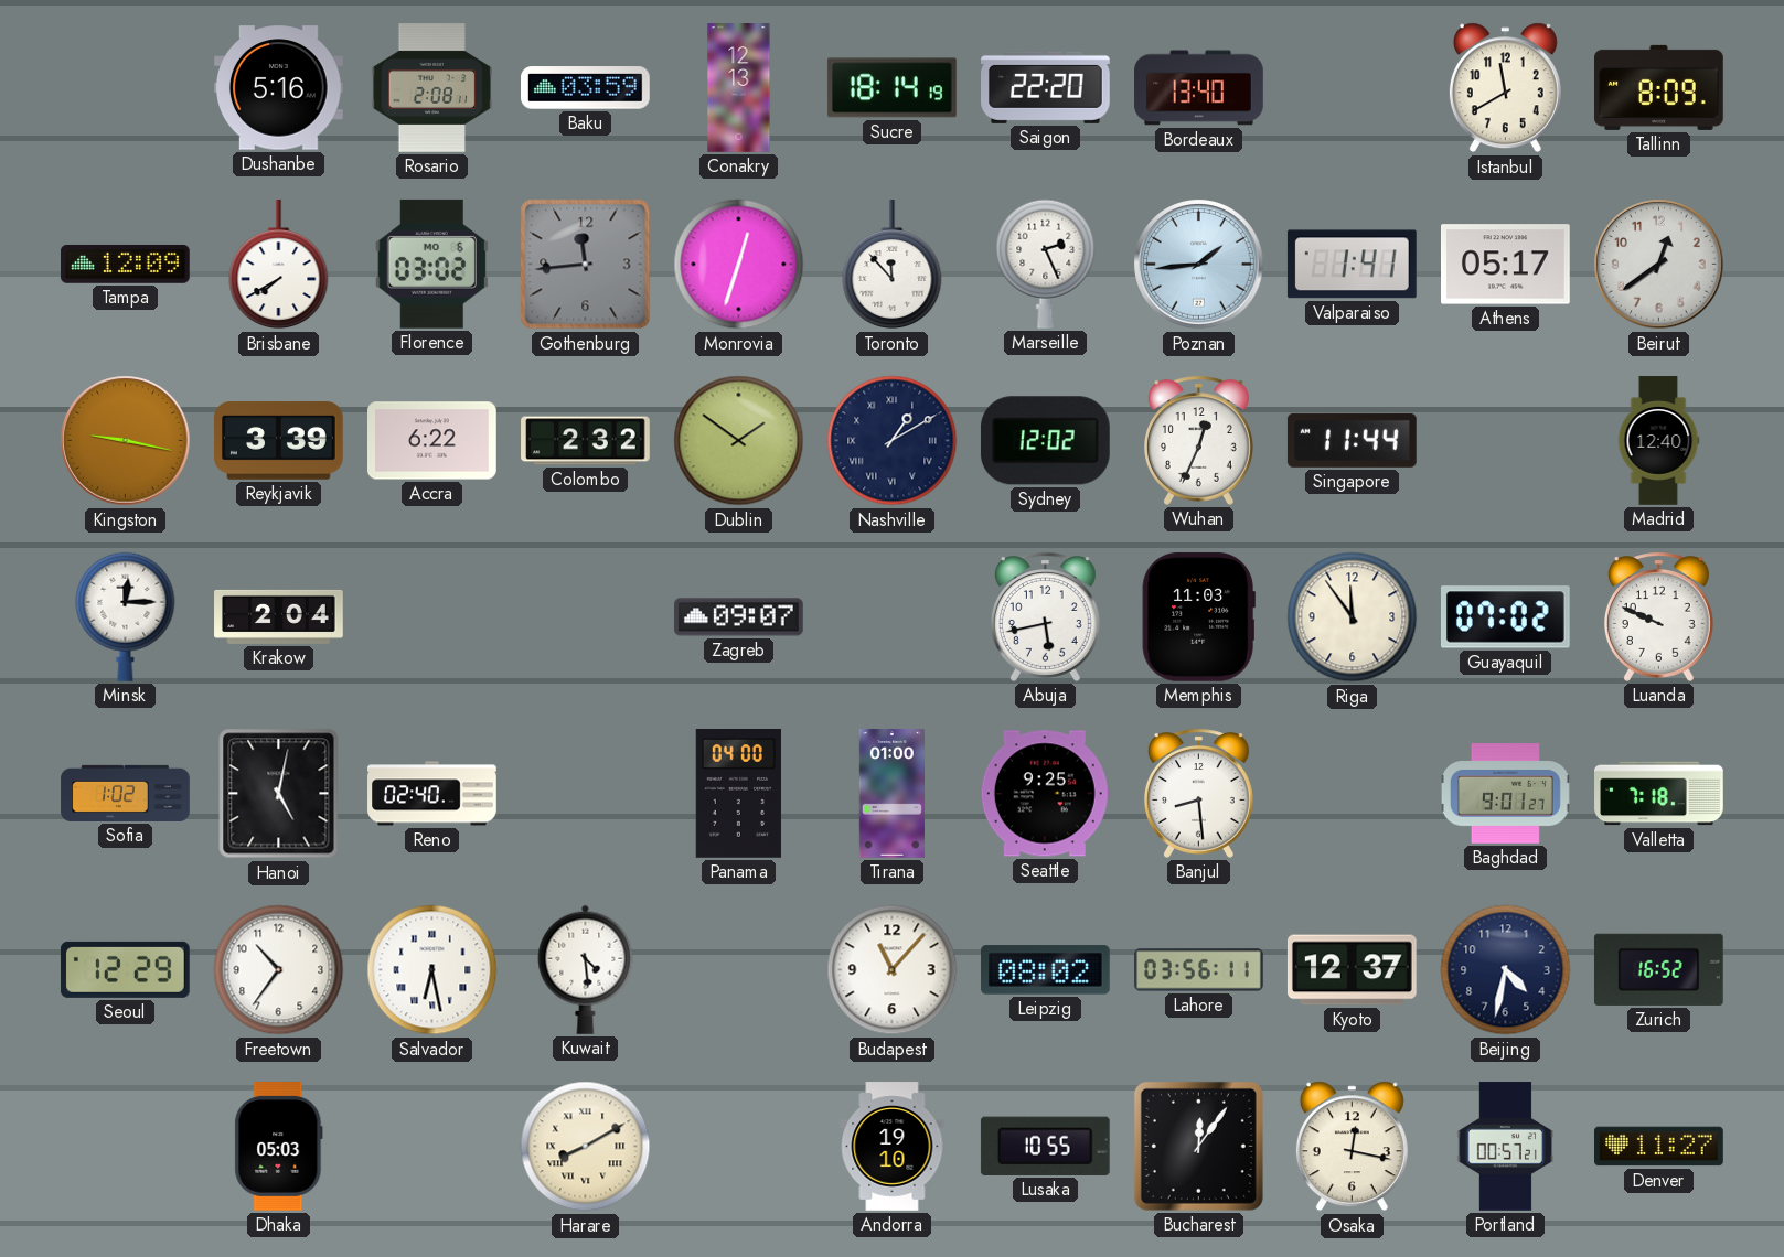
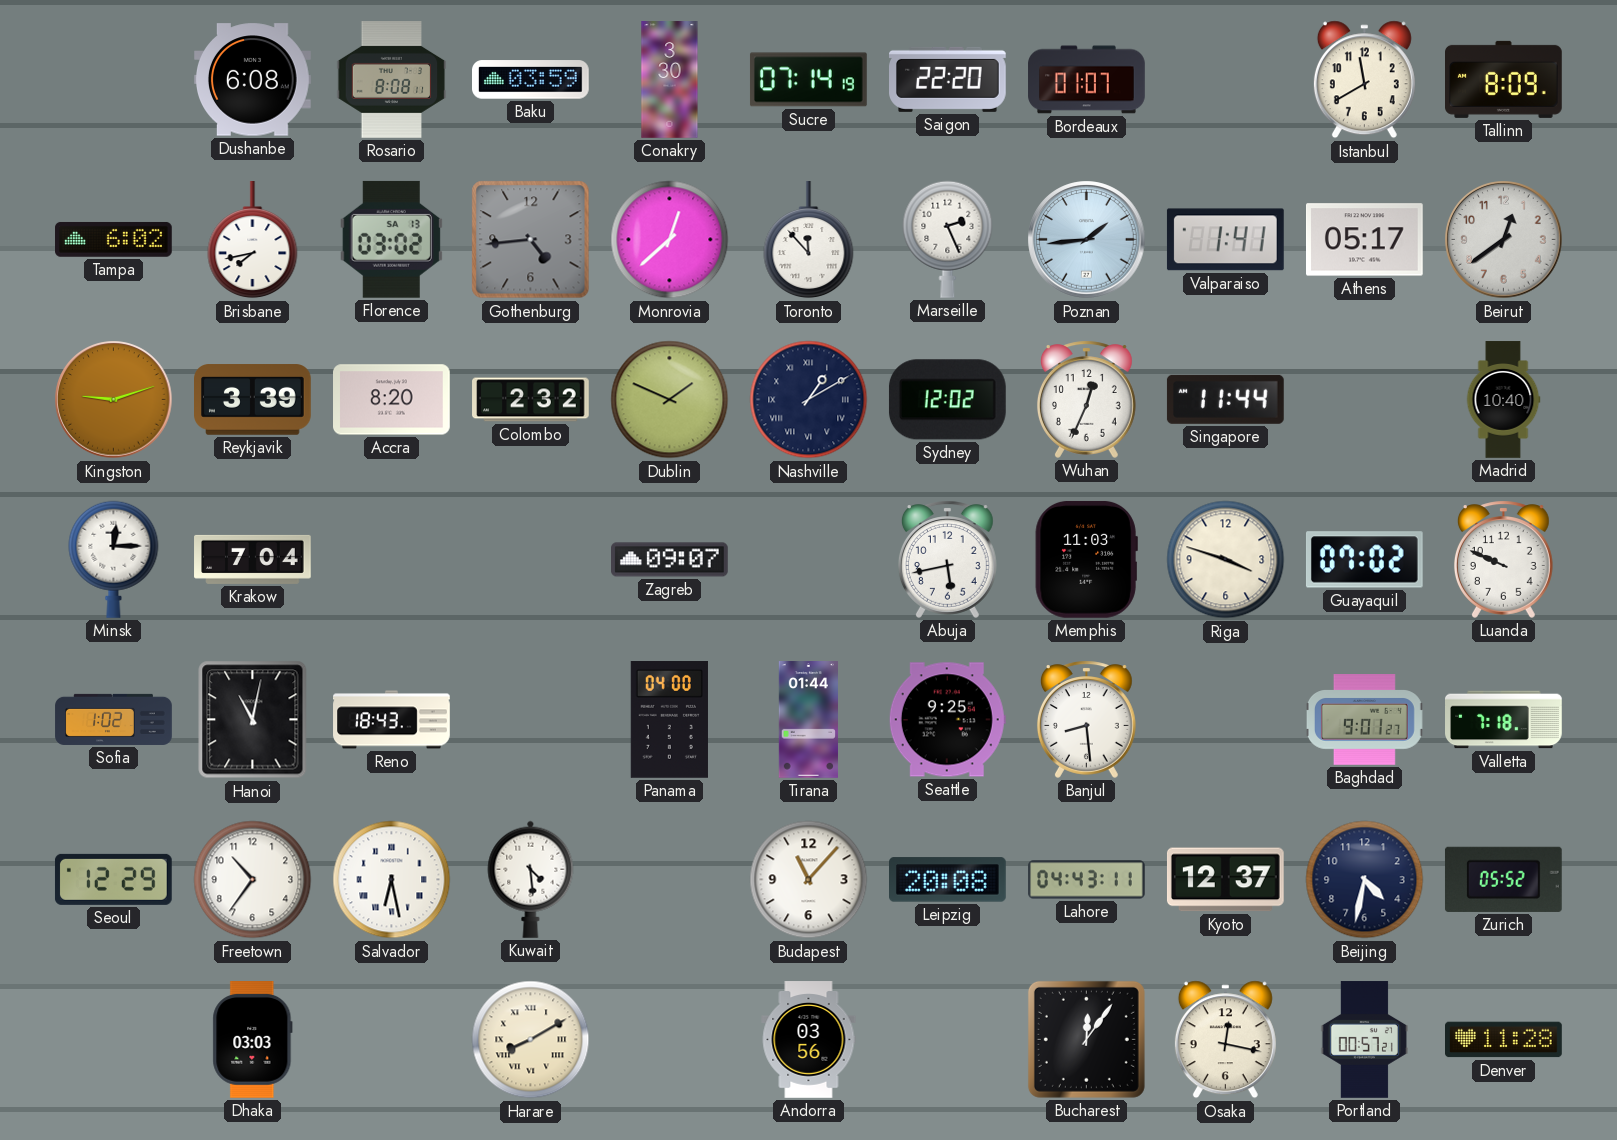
Dushanbe: 5:16 -> 6:08
Rosario: 2:08 -> 8:08
Conakry: 12:13 -> 3:30
Sucre: 18:14 -> 07:14
Bordeaux: 13:40 -> 01:07
Tampa: 12:09 -> 6:02
Brisbane: 7:40 -> 7:43
Florence date: MO 6 -> SA 13
Gothenburg: 11:44 -> 4:44
Monrovia: 12:33 -> 12:38
Kingston: 9:17 -> 9:12
Accra: 6:22 -> 8:20
Dublin: 1:51 -> 1:49
Madrid: 12:40 -> 10:40
Krakow: 2:04 -> 7:04
Riga: 11:54 -> 3:48
Hanoi: 5:02 -> 11:02
Reno: 02:40 -> 18:43
Tirana: 01:00 -> 01:44
Leipzig: 08:02 -> 20:08
Lahore: 03:56 -> 04:43
Zurich: 16:52 -> 05:52
Dhaka: 05:03 -> 03:03
Andorra: 19:10 -> 03:56
Lusaka: 10:55 -> none
Denver: 11:27 -> 11:28
